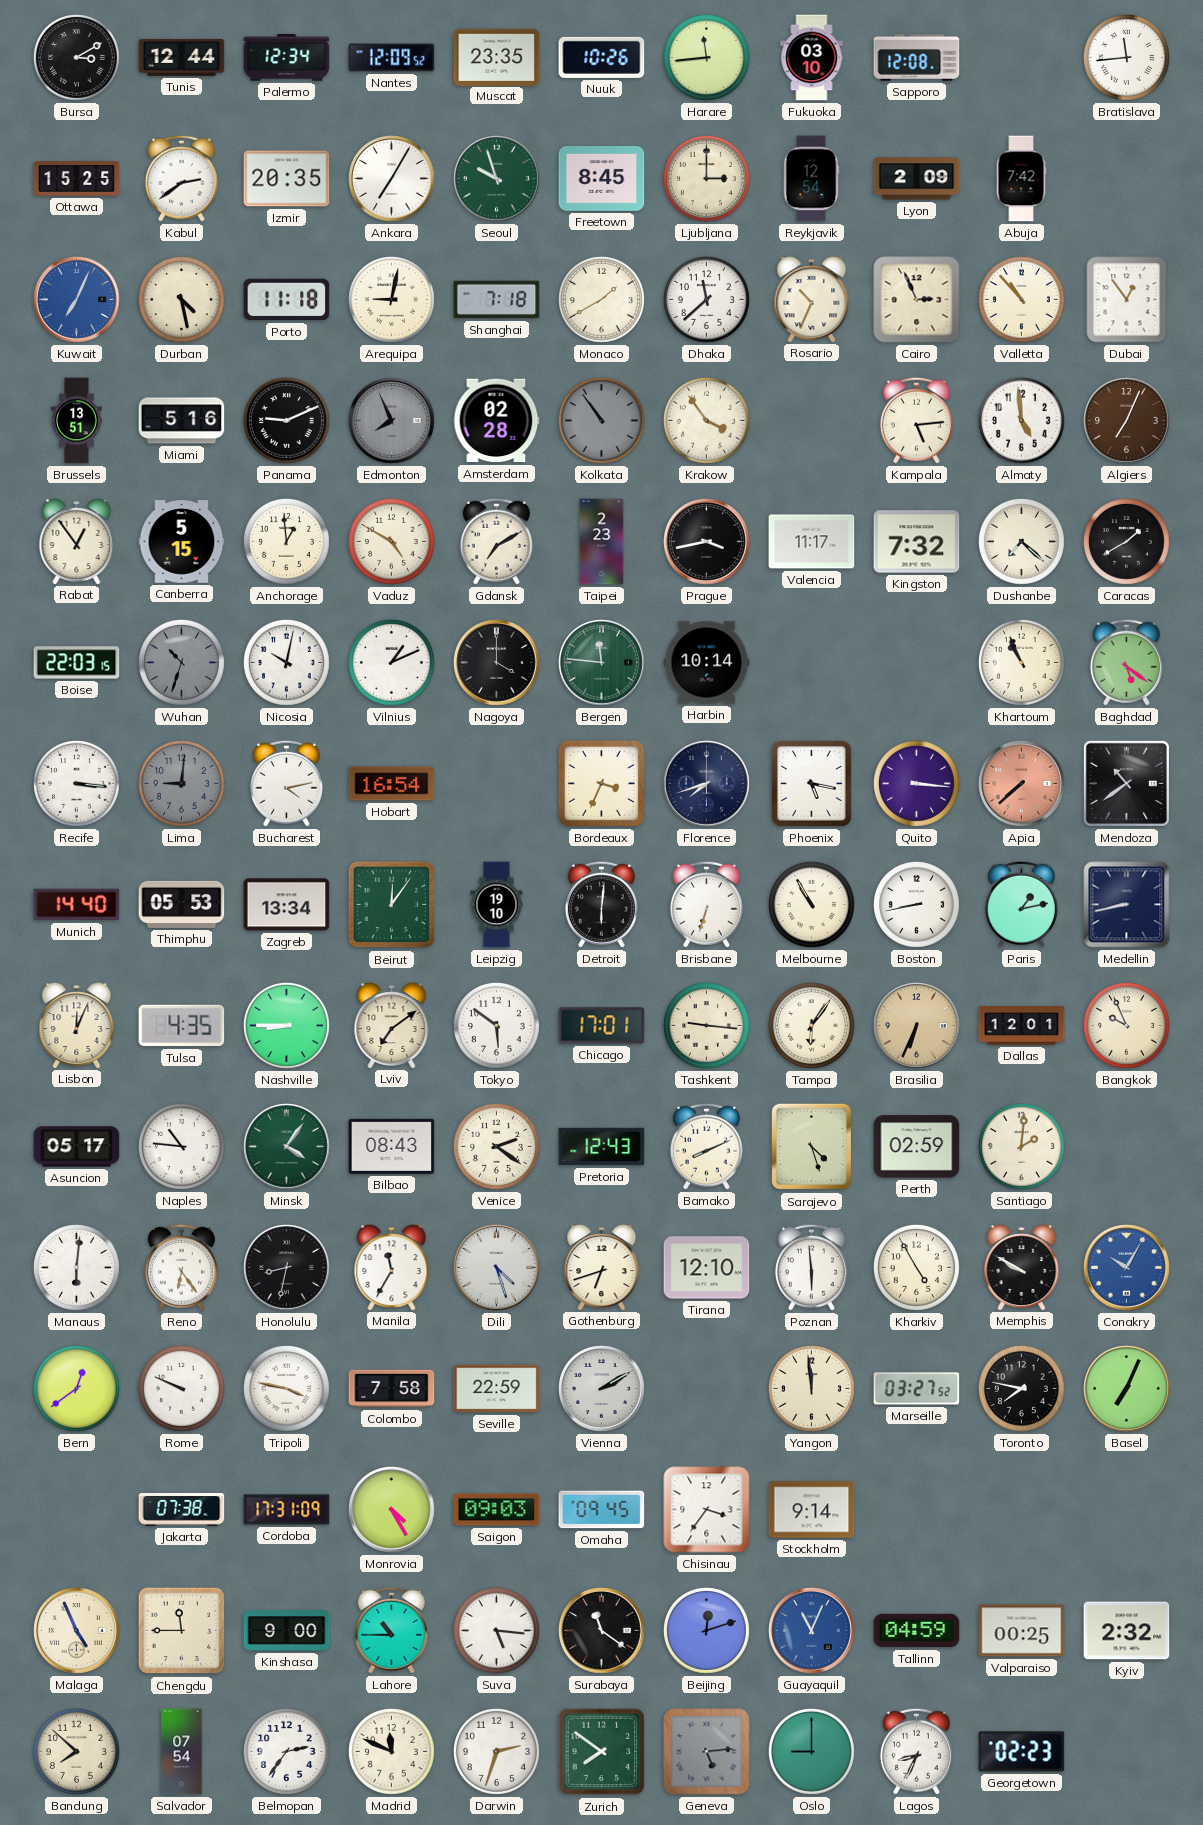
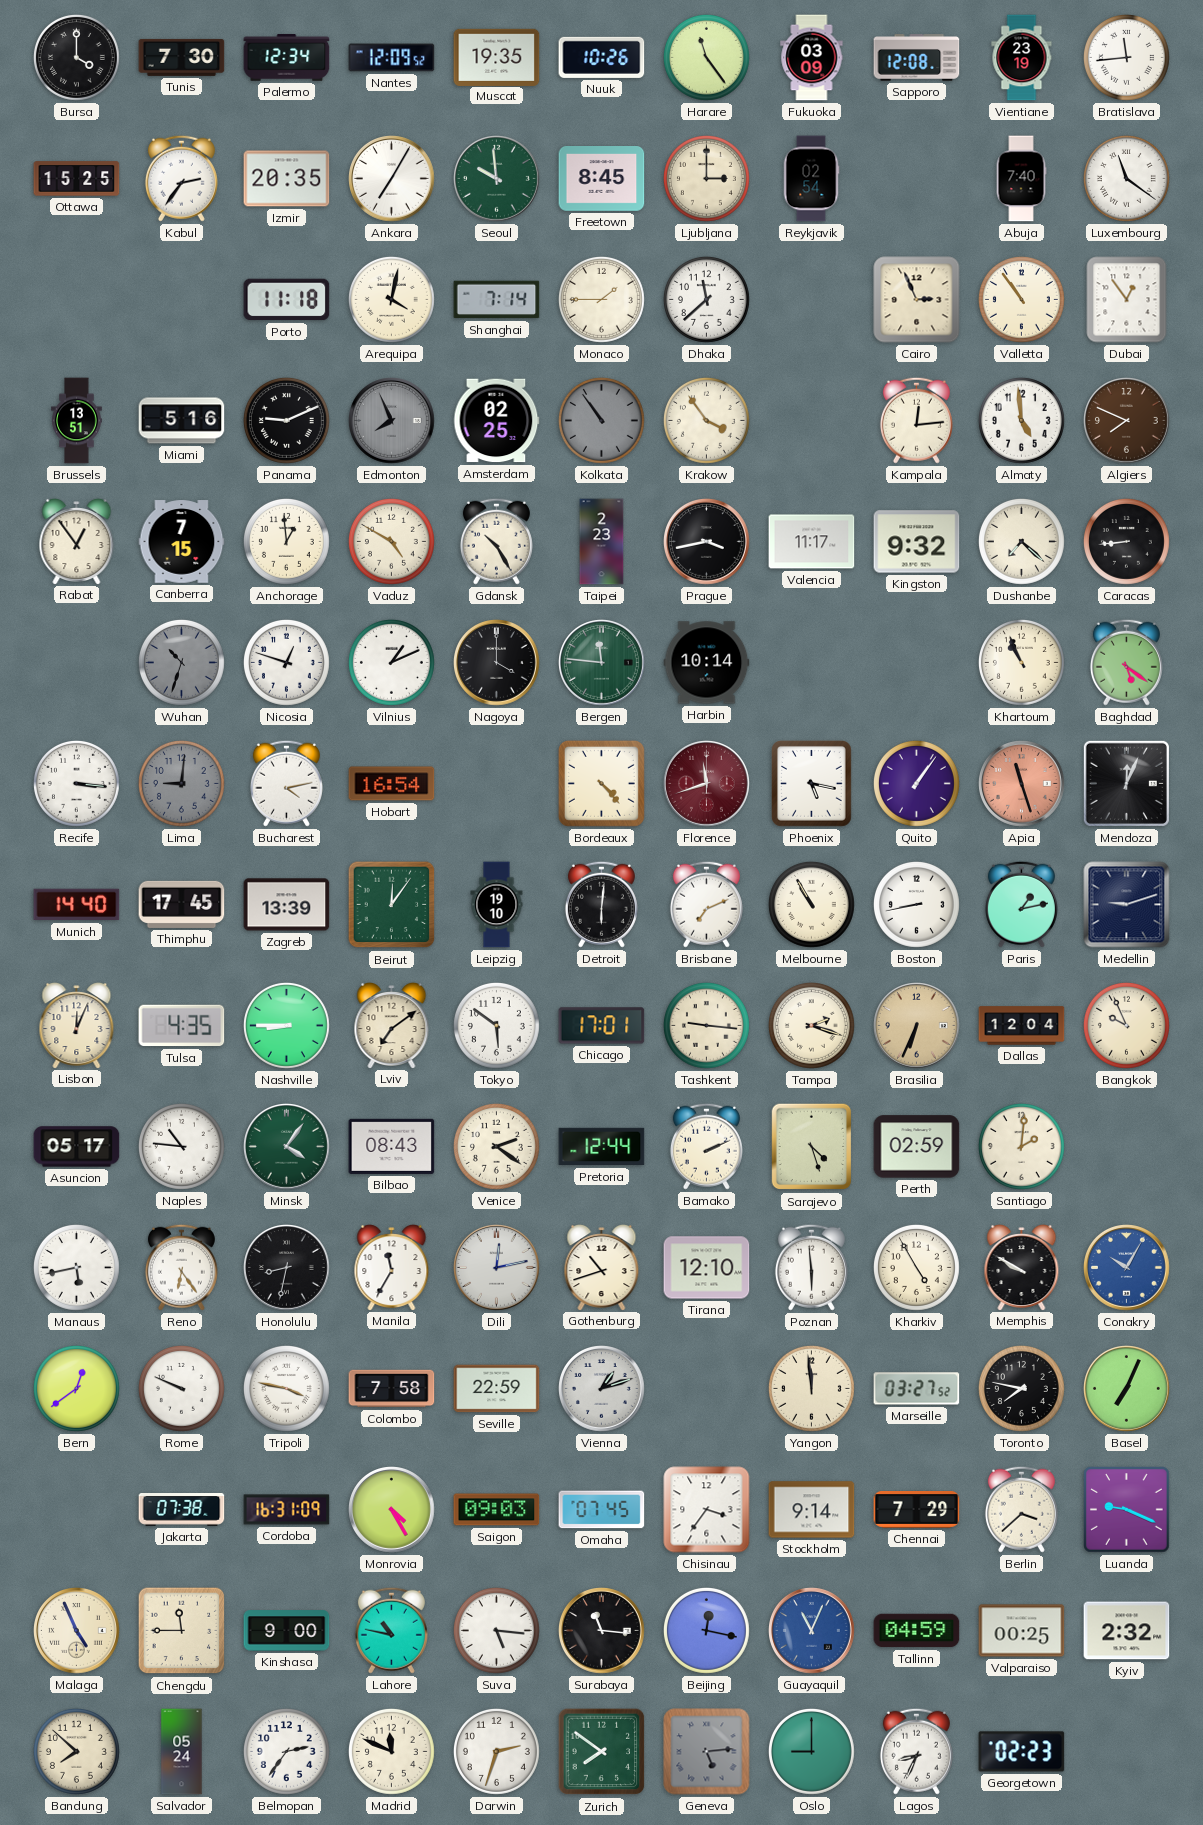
Bursa: 3:10 -> 4:00
Tunis: 12:44 -> 7:30
Muscat: 23:35 -> 19:35
Harare: 11:44 -> 11:24
Fukuoka: 03:10 -> 03:09
Vientiane: none -> 23:19
Kabul: 2:39 -> 2:36
Seoul: 9:57 -> 9:59
Reykjavik: 12:54 -> 02:54
Lyon: 2:09 -> none
Abuja: 7:42 -> 7:40
Luxembourg: none -> 11:21
Kuwait: 7:04 -> none
Durban: 4:28 -> none
Arequipa: 9:02 -> 4:02
Shanghai: 7:18 -> 7:14
Monaco: 1:40 -> 1:45
Rosario: 10:34 -> none
Valletta: 10:53 -> 10:54
Amsterdam: 02:28 -> 02:25
Kampala: 5:14 -> 12:14
Algiers: 7:04 -> 7:49
Canberra: 5:15 -> 7:15
Gdansk: 7:10 -> 10:25
Kingston: 7:32 -> 9:32
Caracas: 1:40 -> 8:44
Boise: 22:03 -> none
Nicosia: 10:02 -> 12:48
Bordeaux: 3:34 -> 4:23
Florence: 7:42 -> 11:42
Florence dial: navy -> burgundy
Quito: 3:16 -> 1:06
Apia: 7:38 -> 11:27
Mendoza: 10:39 -> 12:04
Thimphu: 05:53 -> 17:45
Zagreb: 13:34 -> 13:39
Brisbane: 6:33 -> 7:11
Medellin: 8:43 -> 9:12
Tampa: 6:06 -> 2:18
Dallas: 12:01 -> 12:04
Pretoria: 12:43 -> 12:44
Bamako: 8:11 -> 2:11
Manaus: 6:01 -> 5:43
Dili: 4:27 -> 12:13
Gothenburg: 6:42 -> 10:42
Vienna: 2:10 -> 1:12
Cordoba: 17:31 -> 16:31
Omaha: 09:45 -> 07:45
Chennai: none -> 7:29
Berlin: none -> 3:38
Luanda: none -> 9:19
Lahore: 10:45 -> 10:47
Surabaya: 11:21 -> 11:16
Beijing: 12:12 -> 12:17
Salvador: 07:54 -> 05:24
